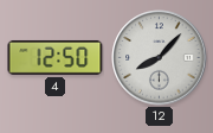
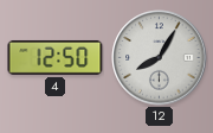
12: 8:07 -> 8:05
